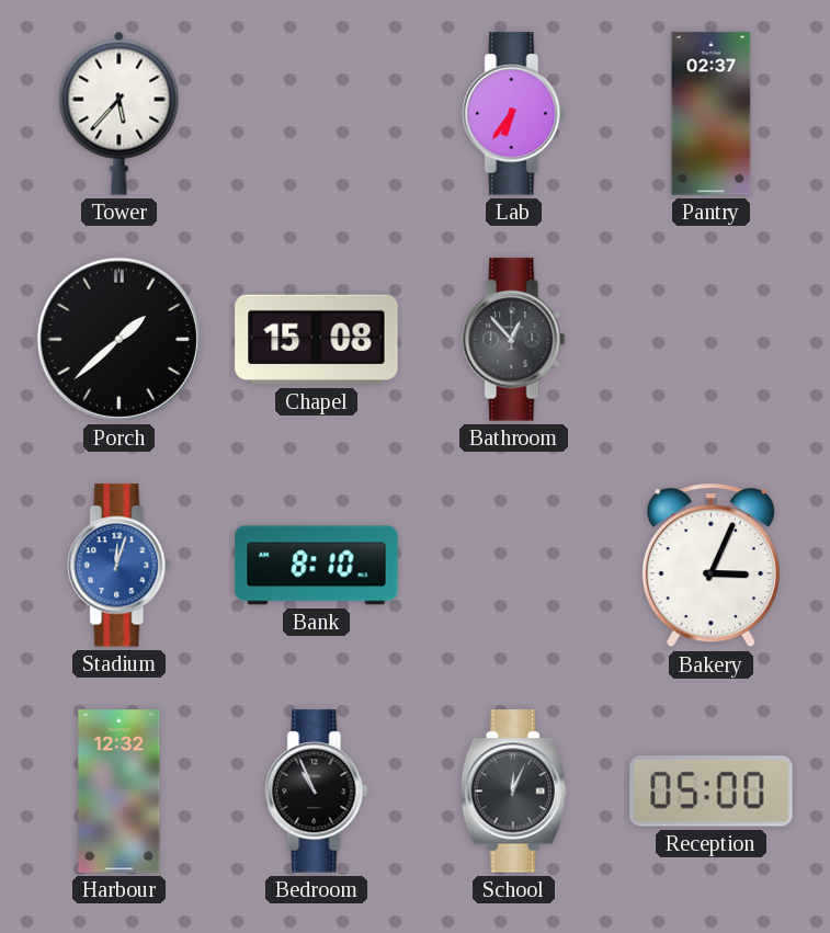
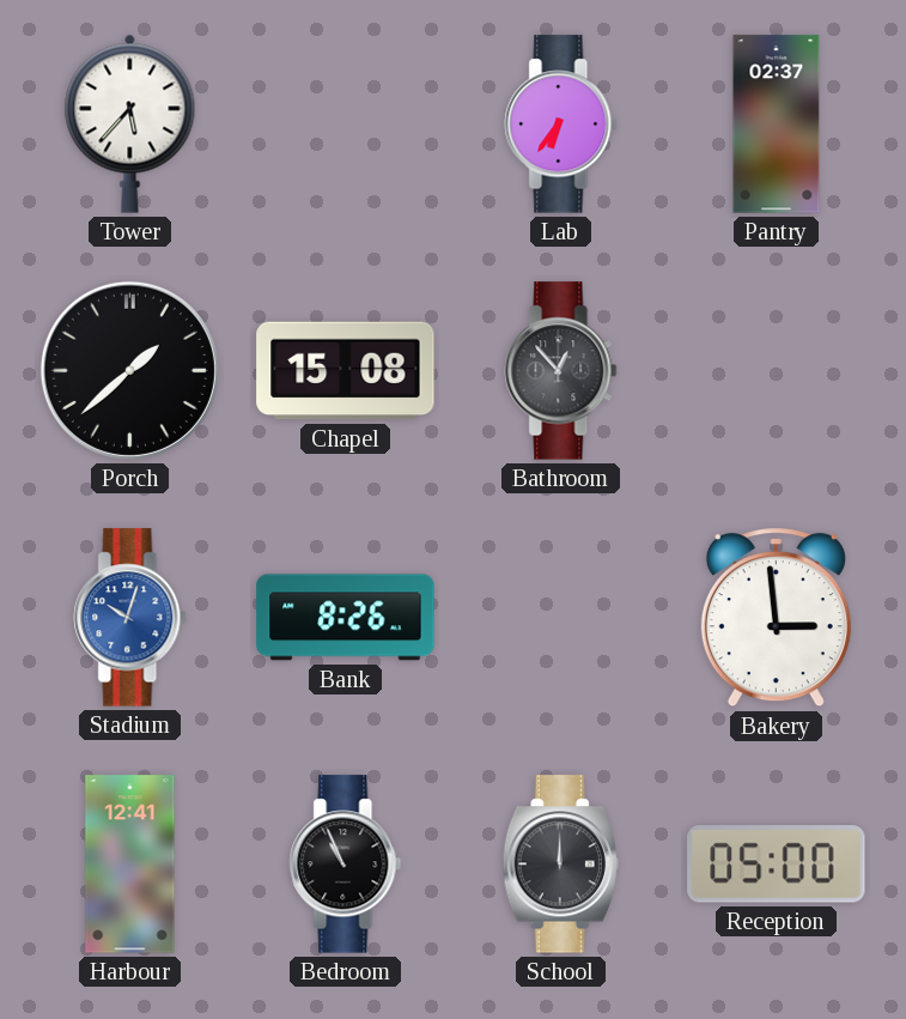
Stadium: 12:03 -> 10:03
Bank: 8:10 -> 8:26
Bakery: 3:04 -> 2:59
Harbour: 12:32 -> 12:41
School: 12:04 -> 12:00
